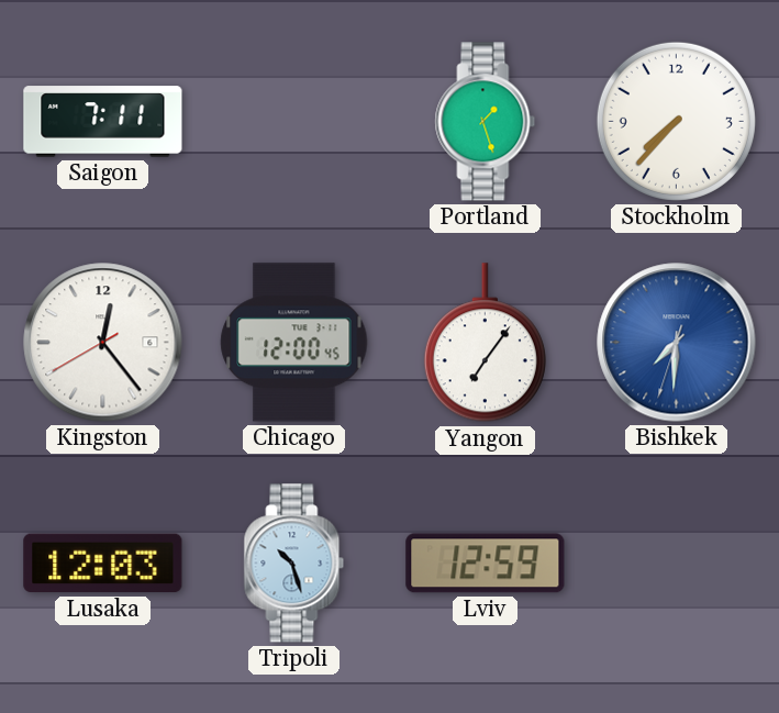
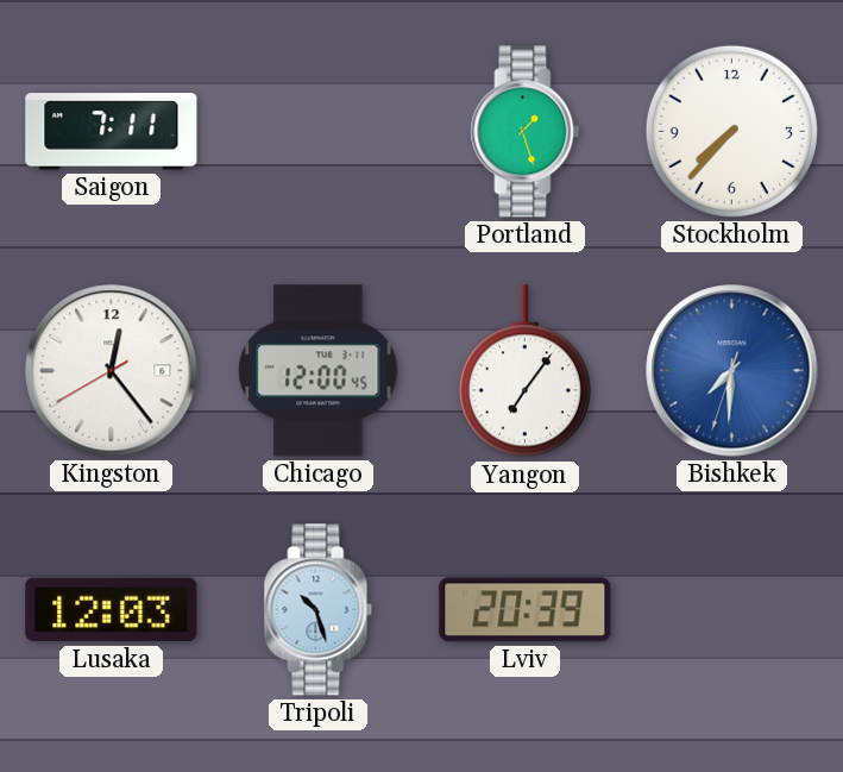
Lviv: 12:59 -> 20:39
